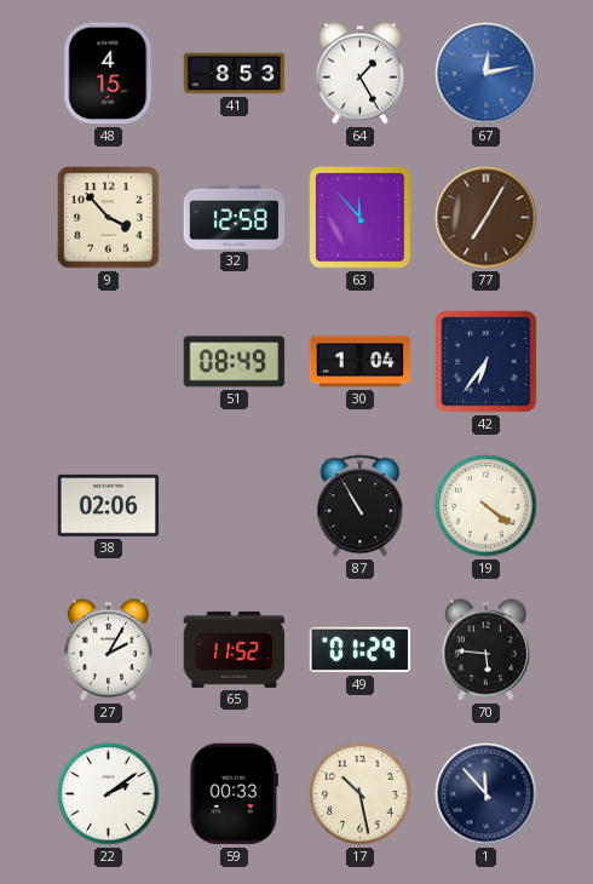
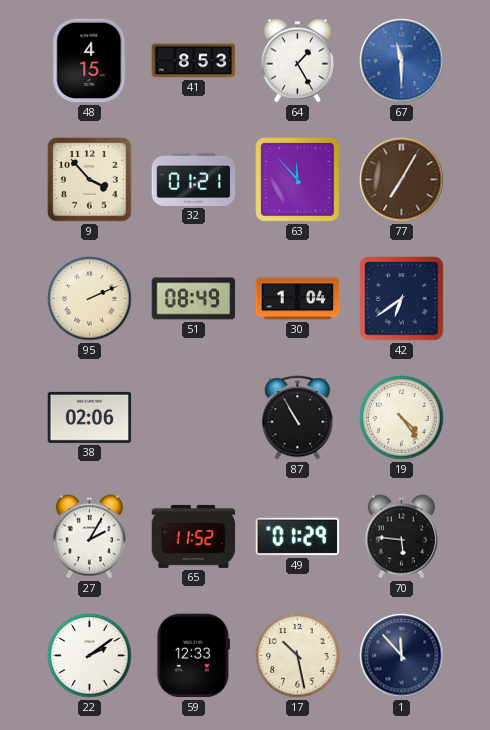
67: 12:13 -> 11:30
32: 12:58 -> 01:21
95: none -> 2:11
42: 6:36 -> 6:39
19: 4:21 -> 4:24
59: 00:33 -> 12:33
